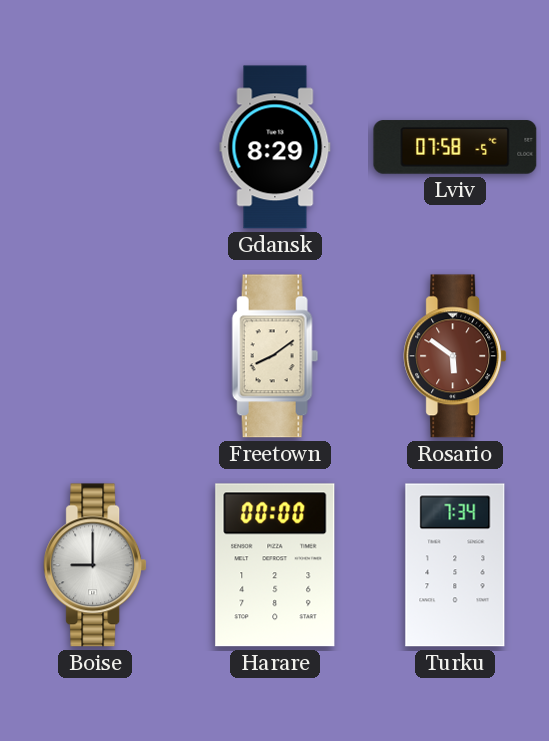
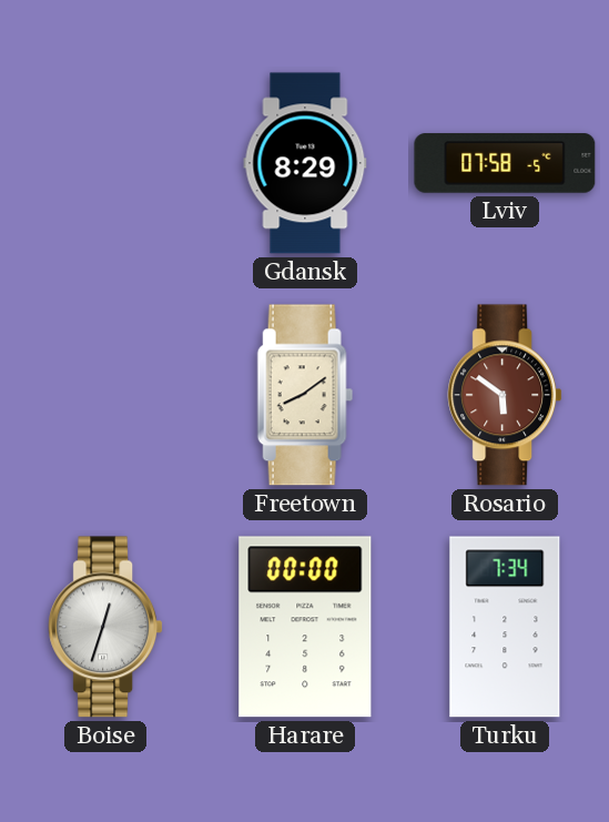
Boise: 9:00 -> 12:33
